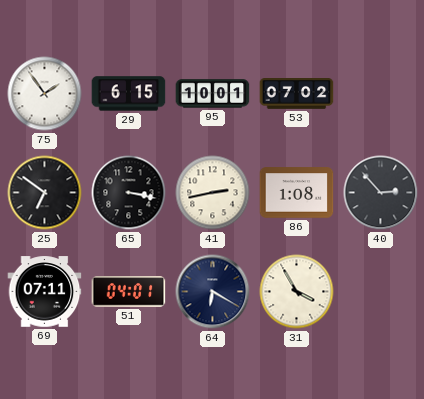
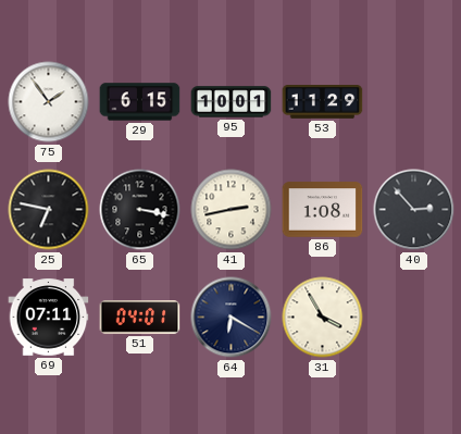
53: 07:02 -> 11:29
25: 6:51 -> 6:47
